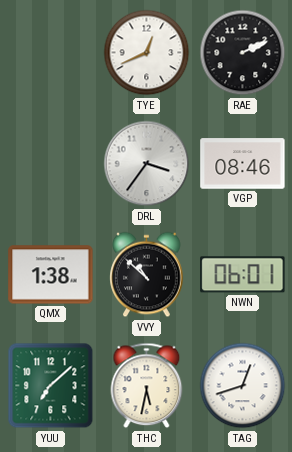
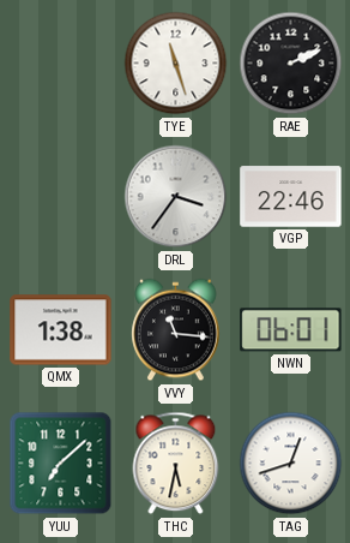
TYE: 12:41 -> 11:27
VGP: 08:46 -> 22:46
VVY: 10:52 -> 11:16
